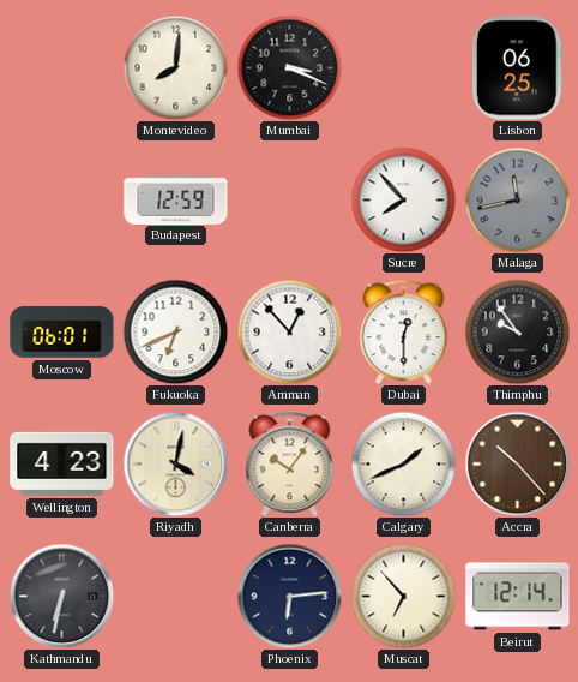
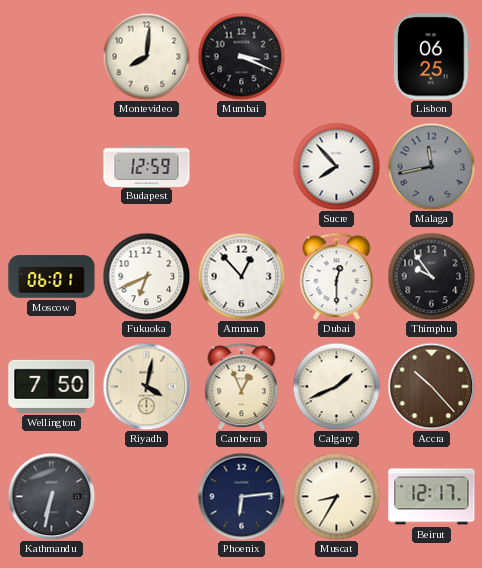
Wellington: 4:23 -> 7:50
Canberra: 10:06 -> 12:56
Muscat: 6:53 -> 8:35
Beirut: 12:14 -> 12:17
